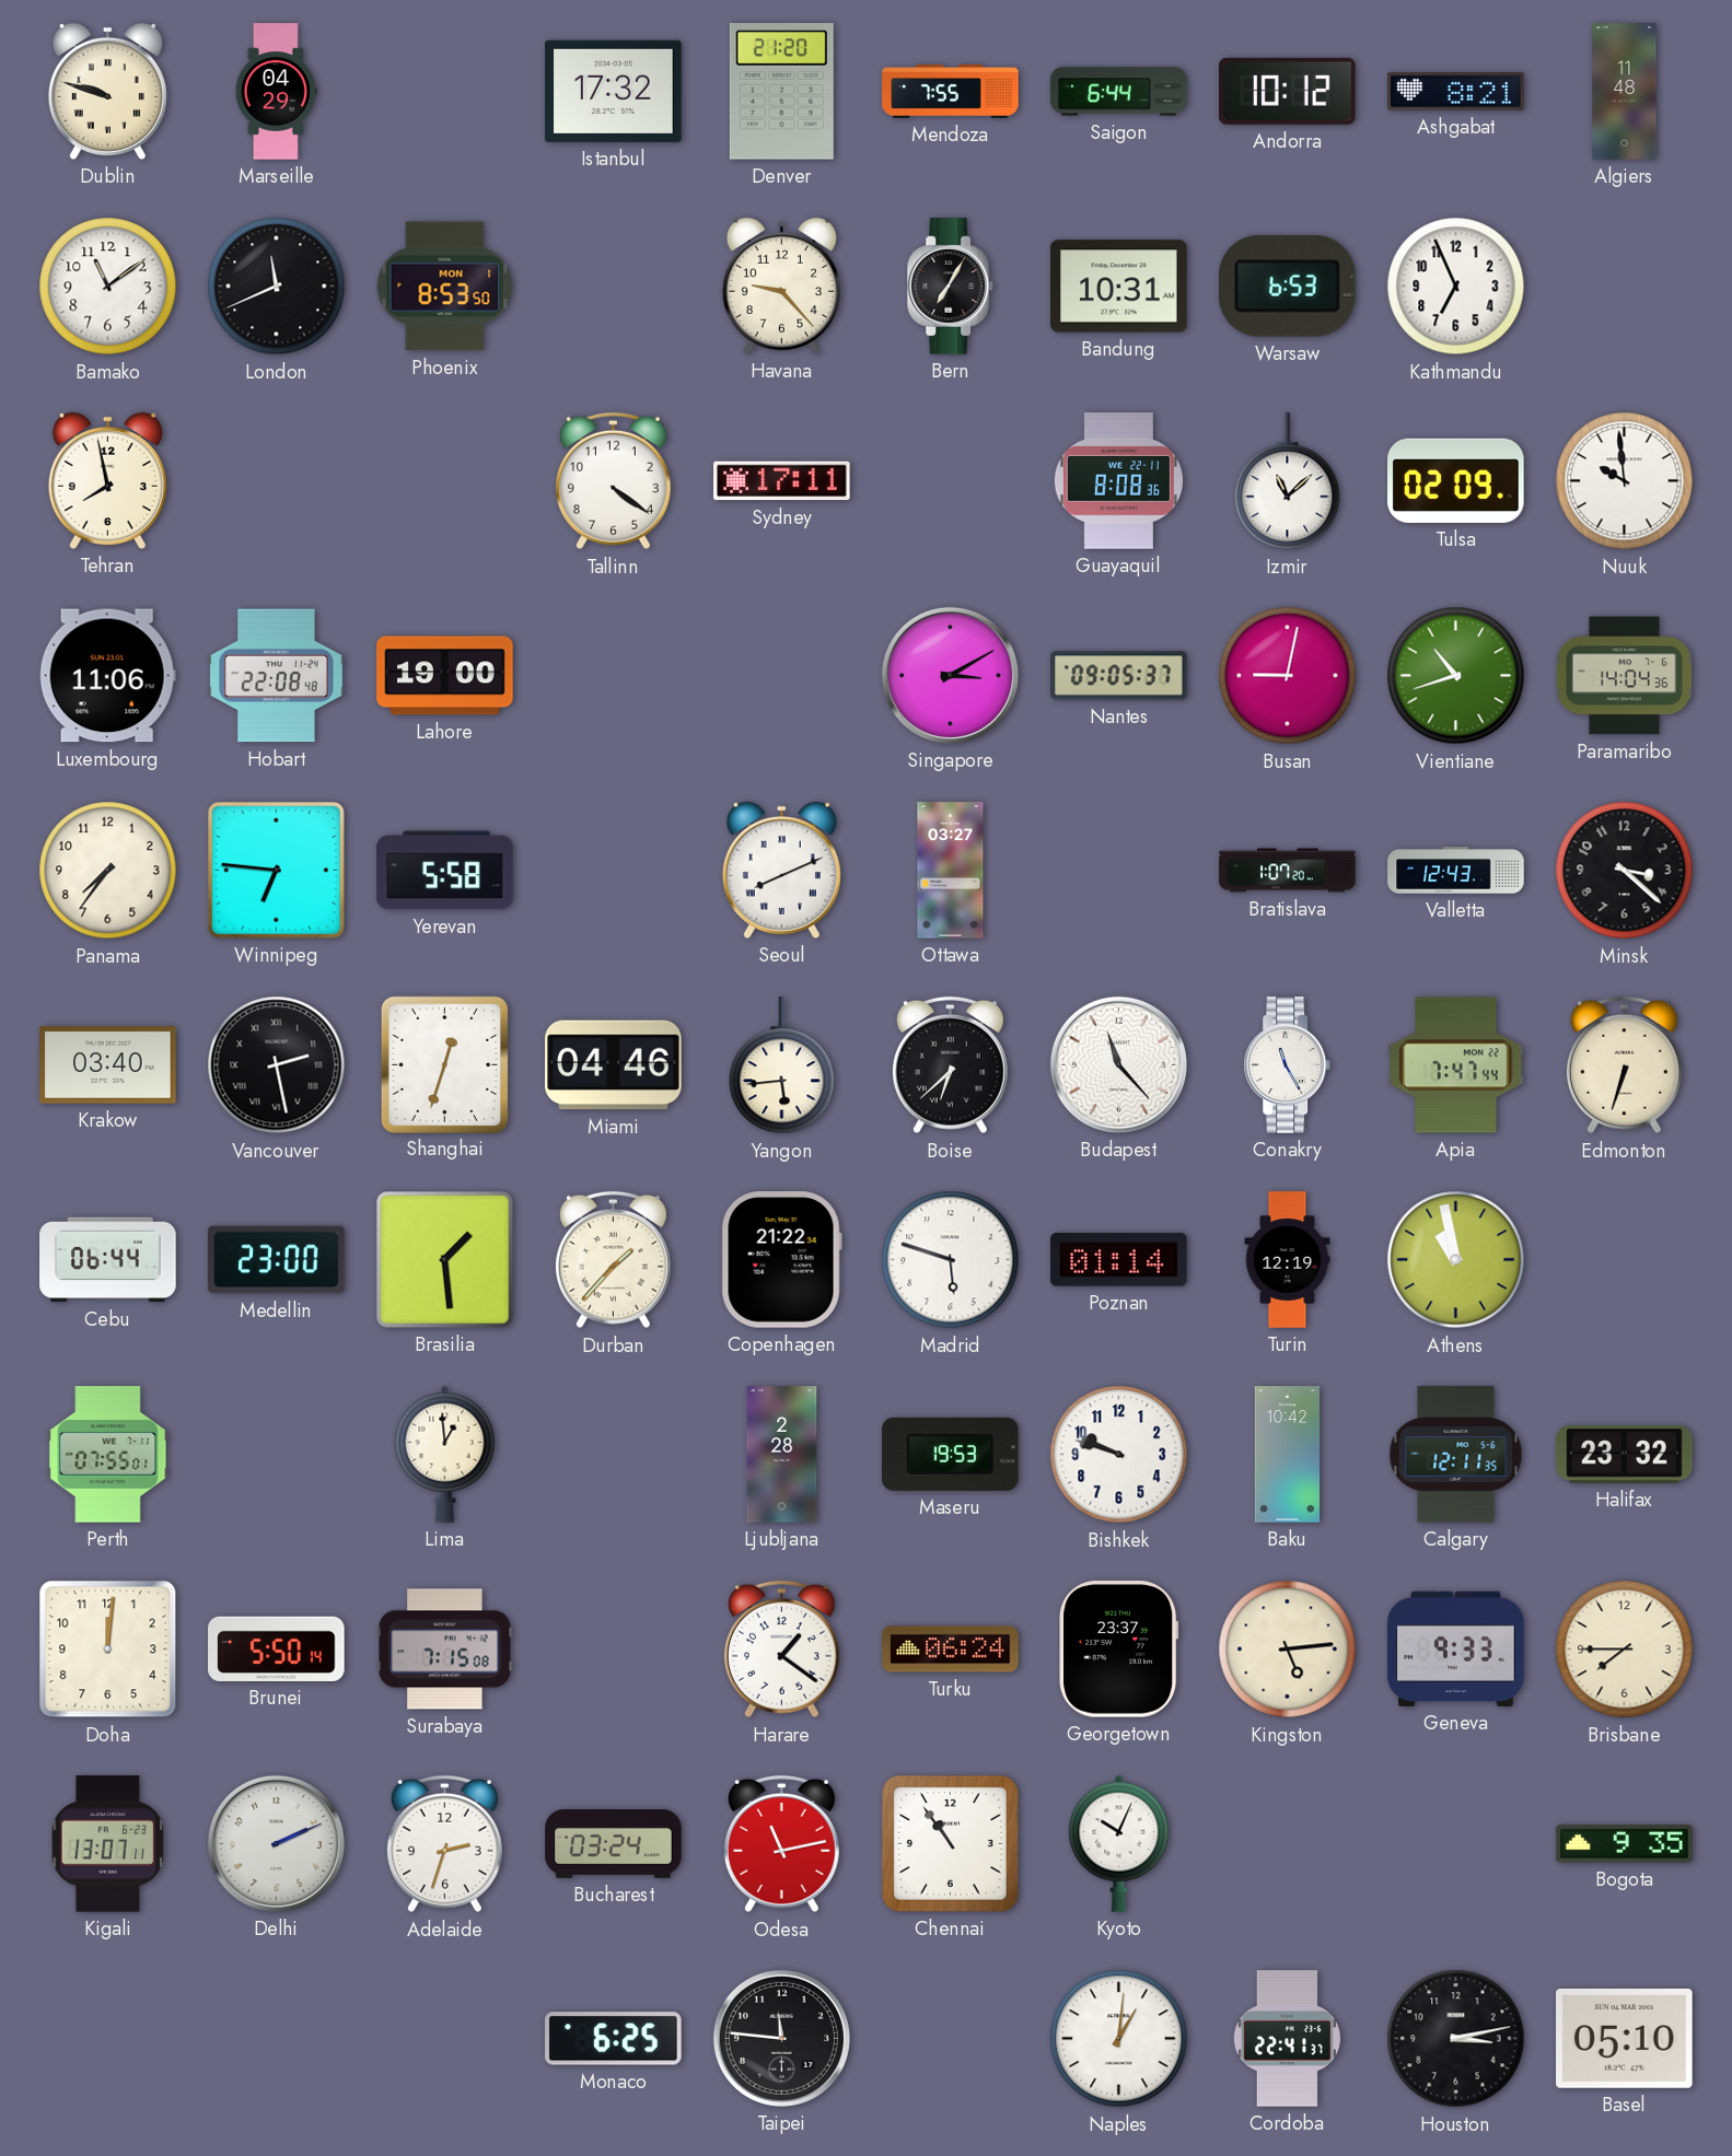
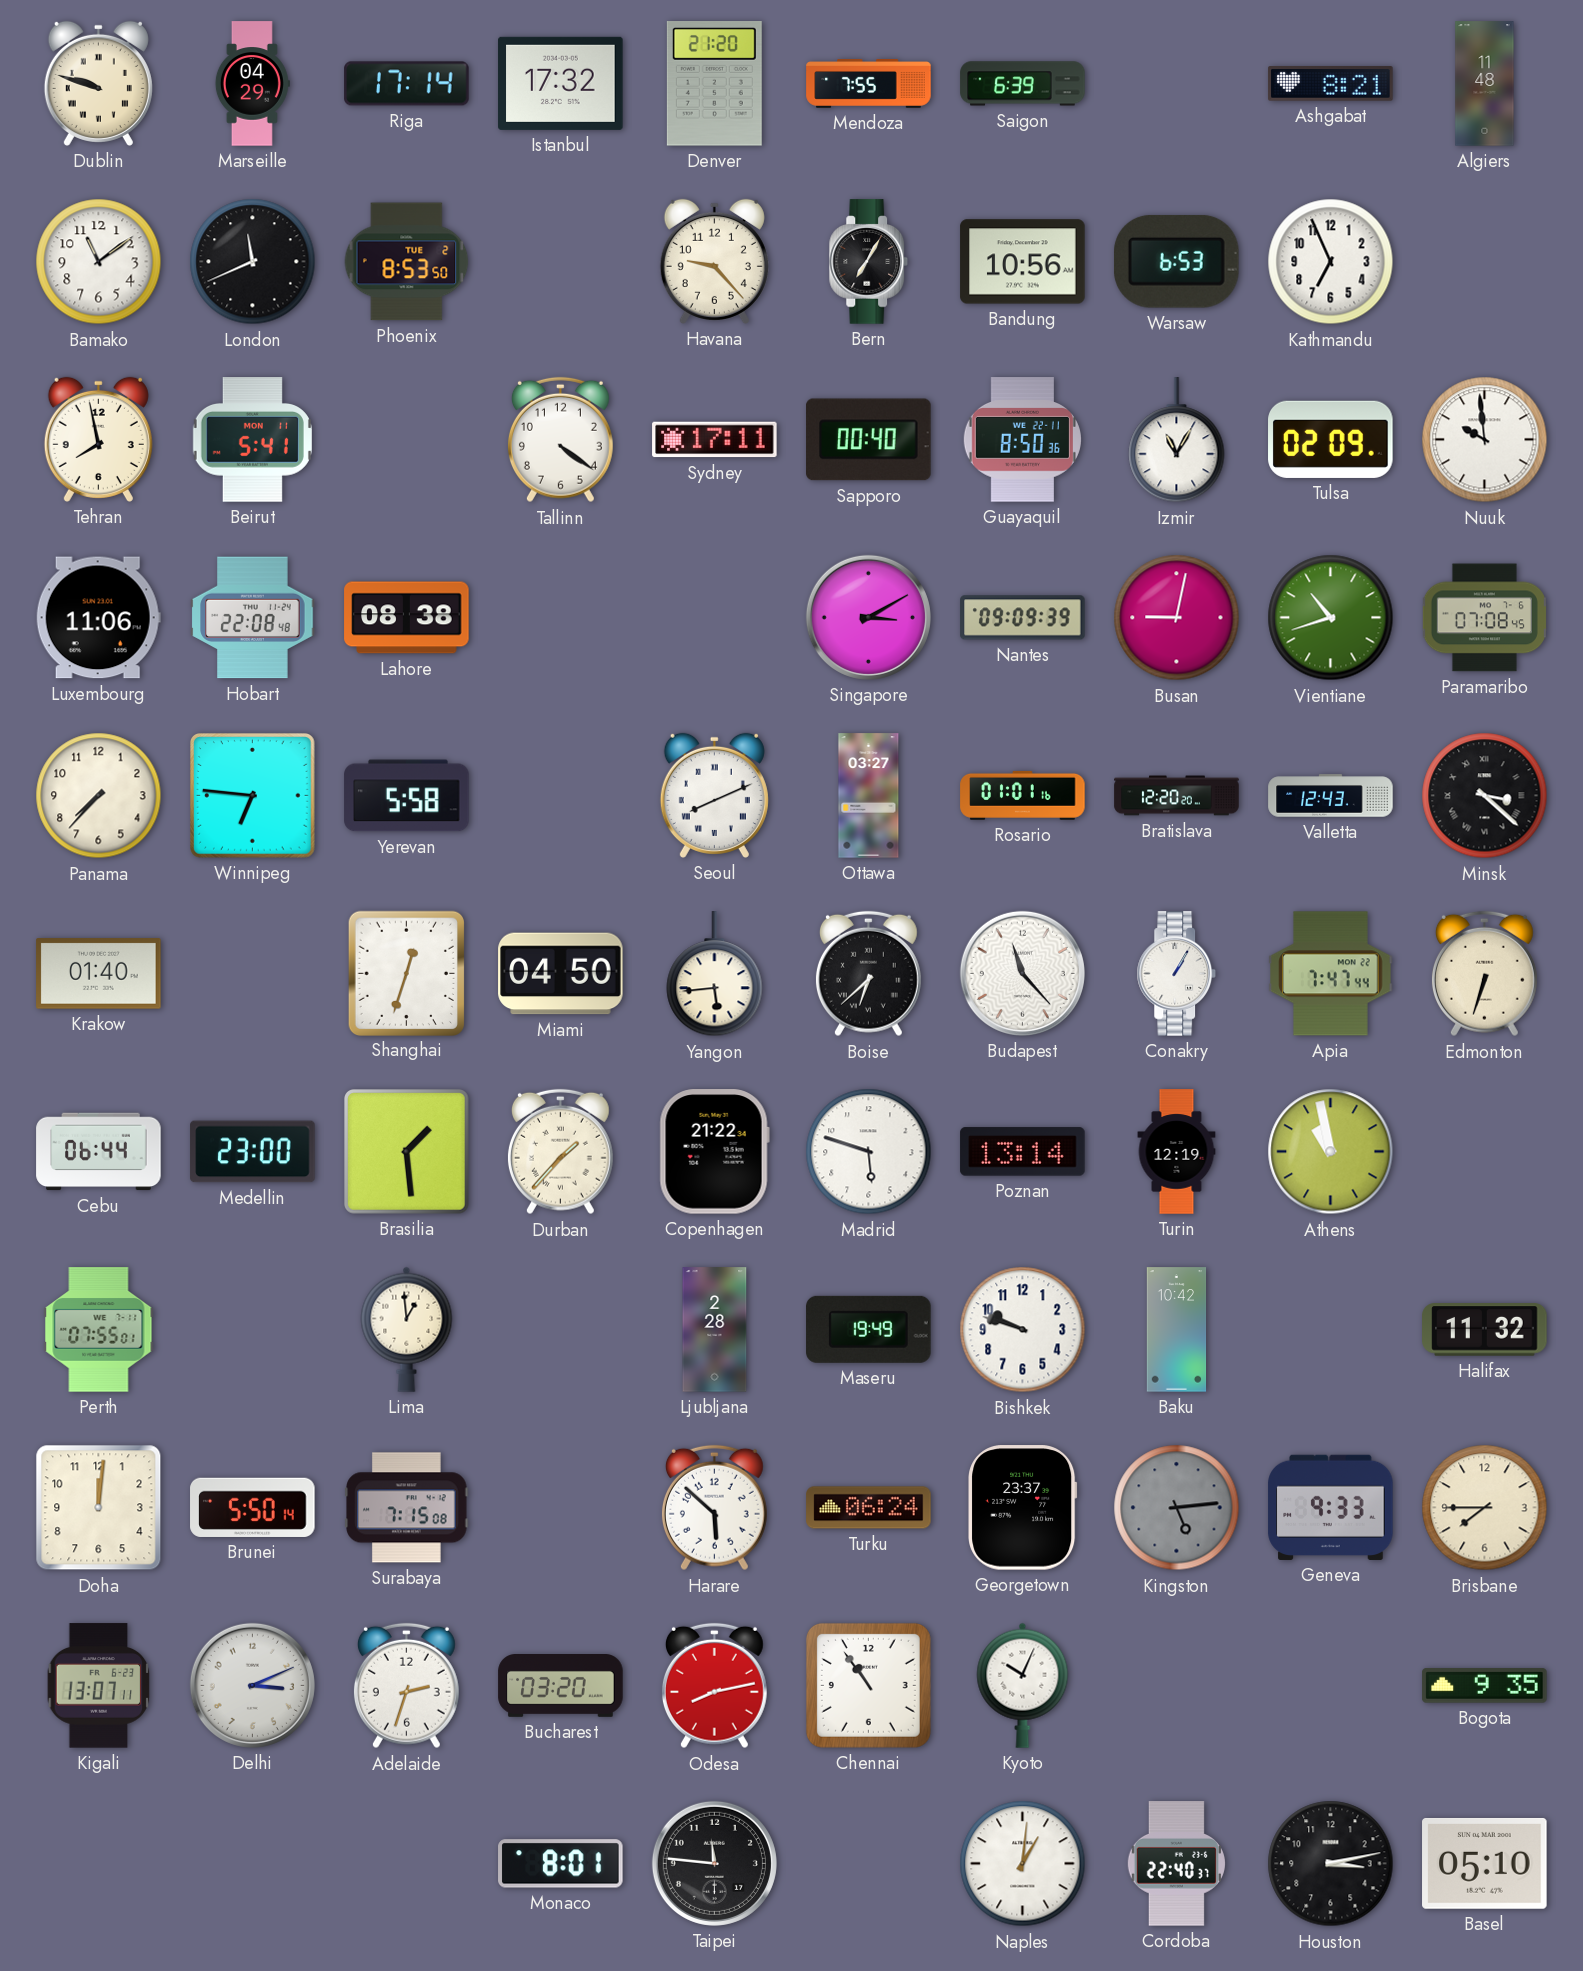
Riga: none -> 17:14
Saigon: 6:44 -> 6:39
Andorra: 10:12 -> none
Phoenix date: MON 1 -> TUE 2
Bandung: 10:31 -> 10:56
Beirut: none -> 5:41
Sapporo: none -> 00:40
Guayaquil: 8:08 -> 8:50
Izmir: 11:08 -> 11:05
Lahore: 19:00 -> 08:38
Nantes: 09:05 -> 09:09
Paramaribo: 14:04 -> 07:08
Panama: 7:36 -> 7:37
Rosario: none -> 01:01
Bratislava: 1:07 -> 12:20
Minsk numerals: Arabic -> Roman
Krakow: 03:40 -> 01:40
Vancouver: 2:28 -> none
Miami: 04:46 -> 04:50
Conakry: 11:25 -> 1:05
Poznan: 01:14 -> 13:14
Maseru: 19:53 -> 19:49
Calgary: 12:11 -> none
Halifax: 23:32 -> 11:32
Harare: 1:21 -> 5:52
Kingston dial: cream -> grey
Delhi: 2:11 -> 3:11
Bucharest: 03:24 -> 03:20
Odesa: 11:13 -> 8:13
Monaco: 6:25 -> 8:01
Cordoba: 22:41 -> 22:40
